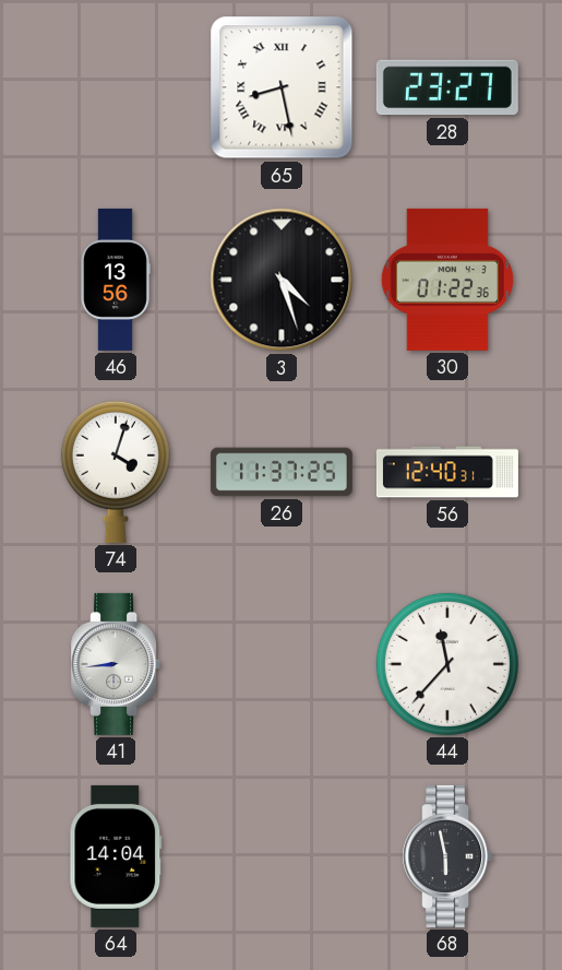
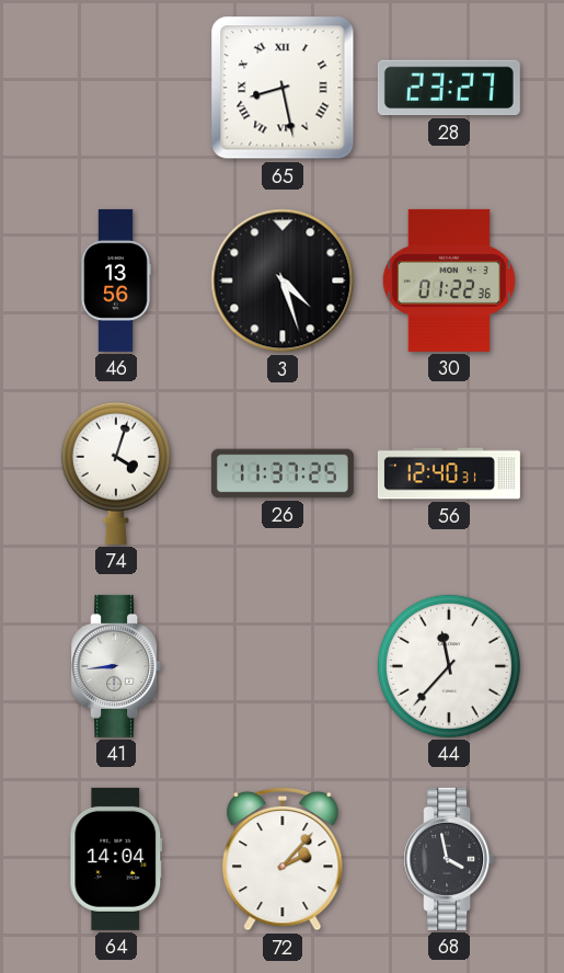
72: none -> 2:07
68: 5:58 -> 3:58
